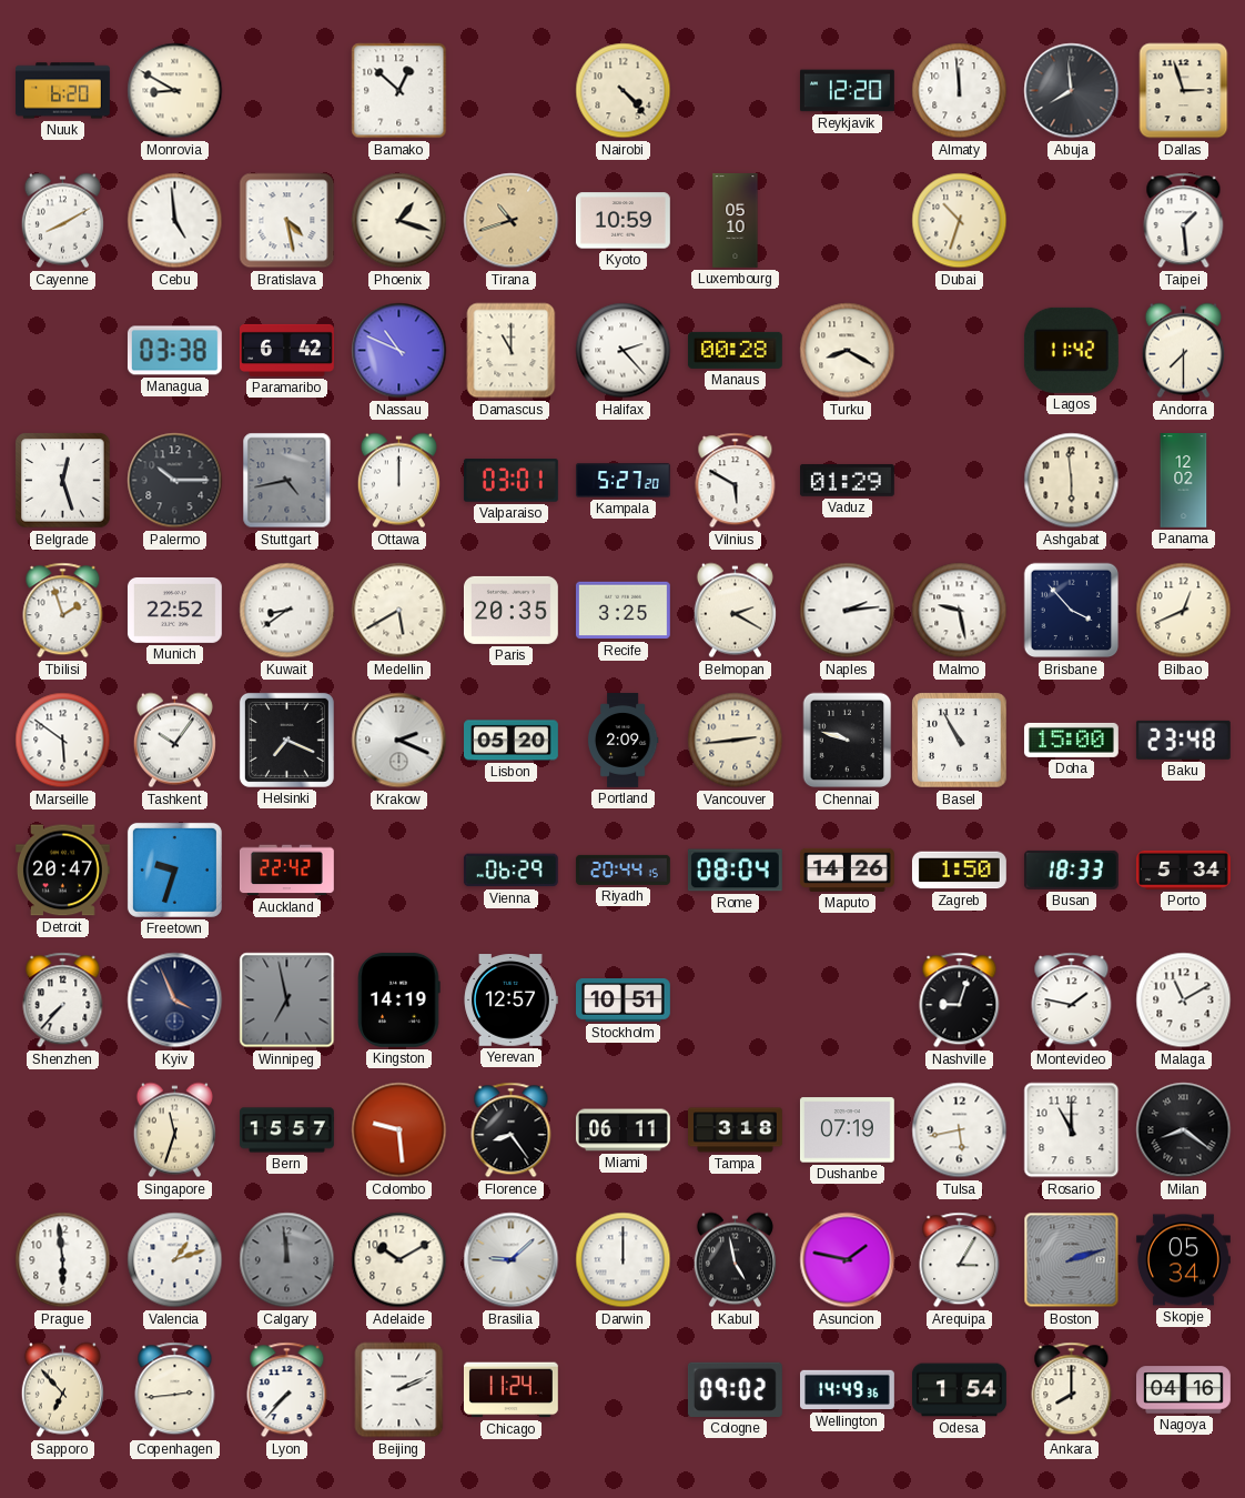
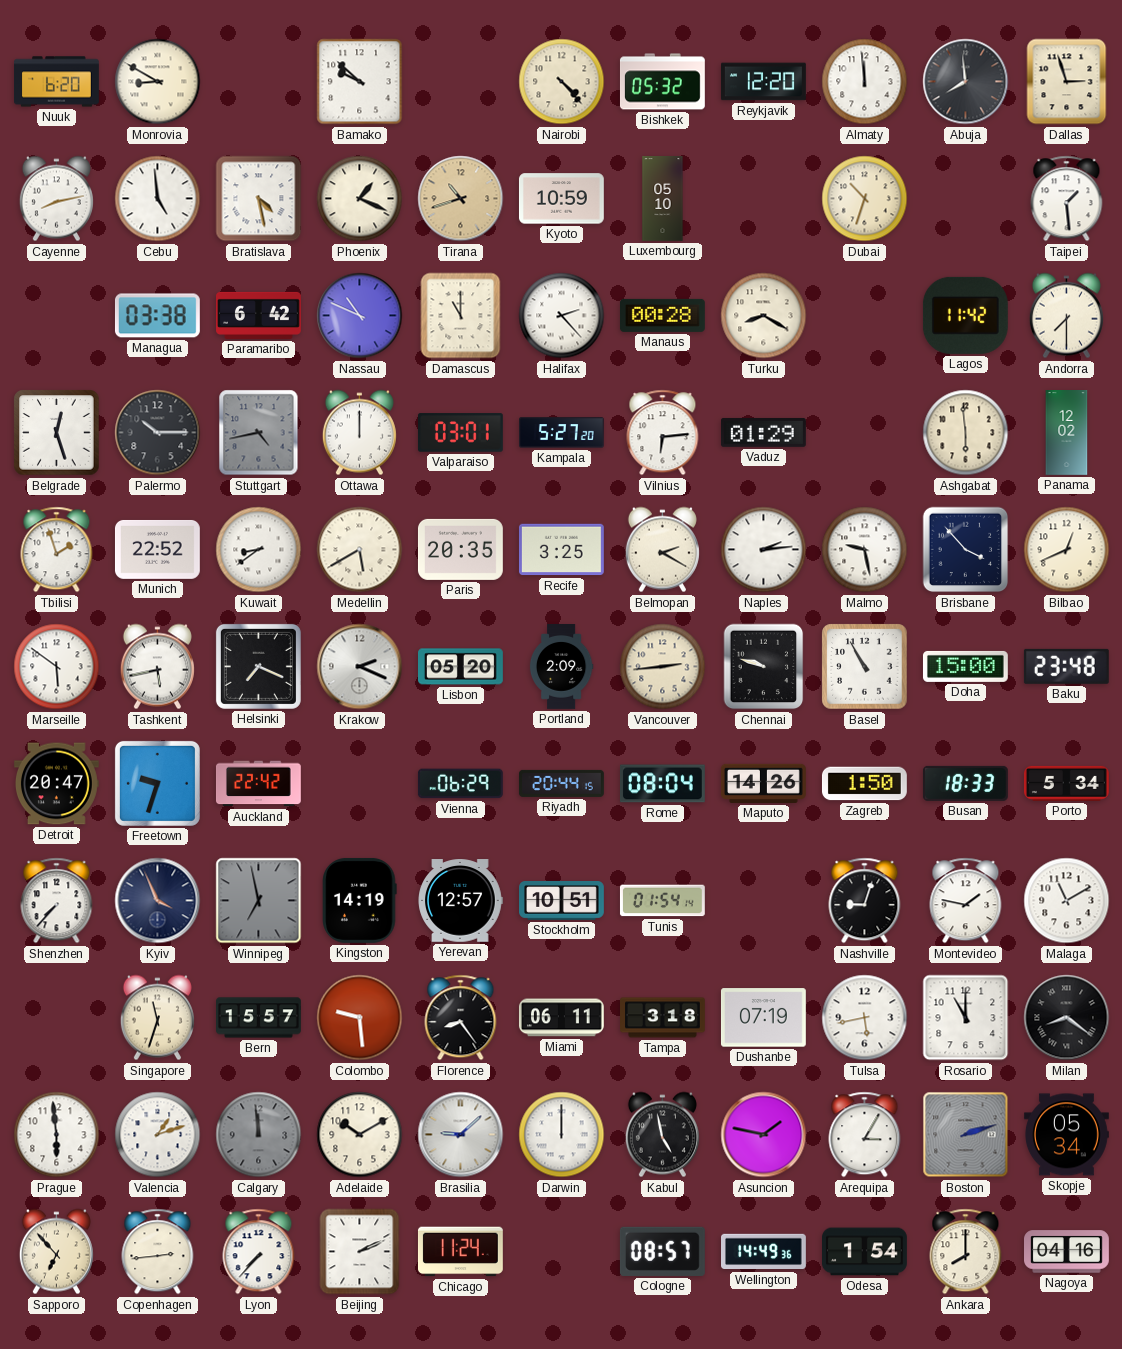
Bamako: 12:52 -> 9:52
Bishkek: none -> 05:32
Cayenne: 8:10 -> 8:13
Phoenix: 1:18 -> 1:19
Vilnius: 5:50 -> 6:14
Tashkent: 10:06 -> 5:43
Tunis: none -> 01:54
Cologne: 09:02 -> 08:57
